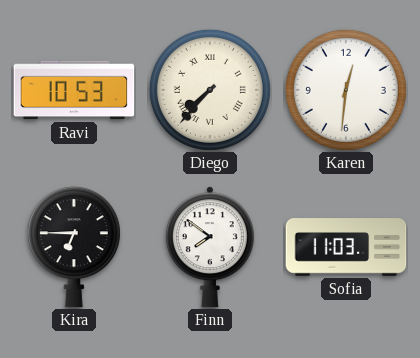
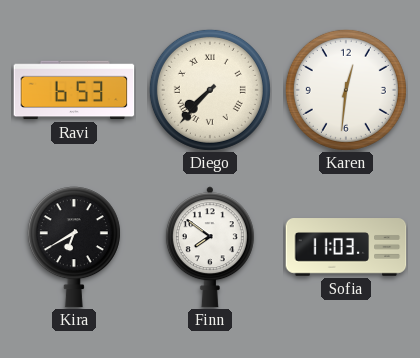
Ravi: 10:53 -> 6:53
Kira: 6:45 -> 6:40
